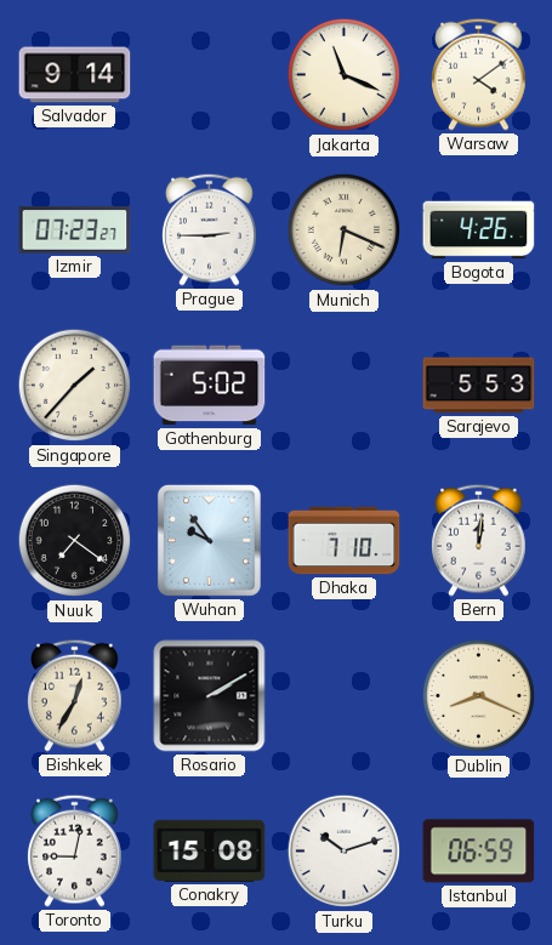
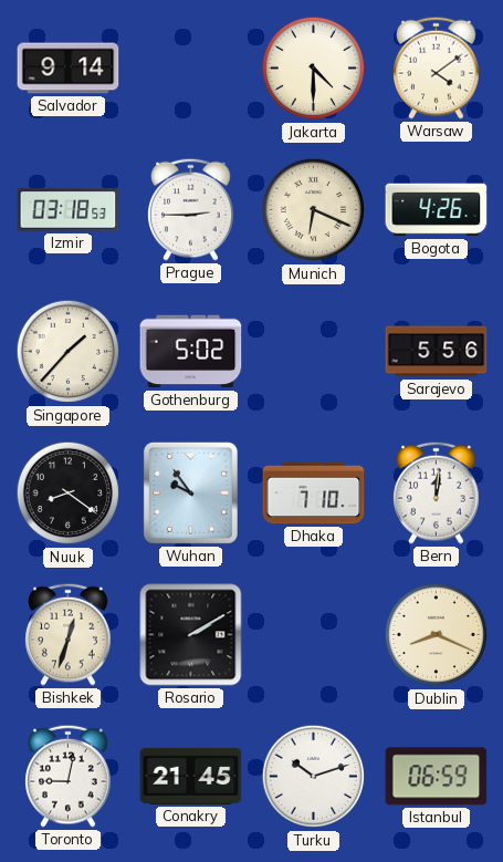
Jakarta: 11:19 -> 4:30
Izmir: 07:23 -> 03:18
Sarajevo: 5:53 -> 5:56
Nuuk: 7:21 -> 8:21
Bishkek: 12:35 -> 12:33
Conakry: 15:08 -> 21:45
